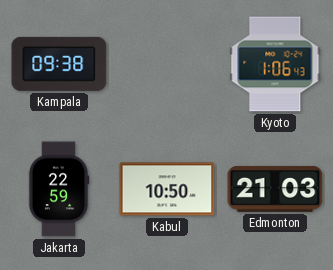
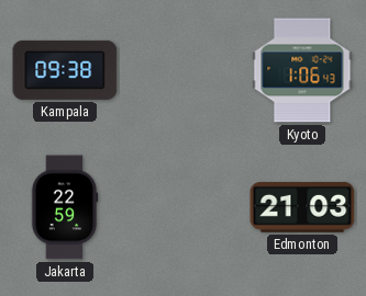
Kabul: 10:50 -> none
